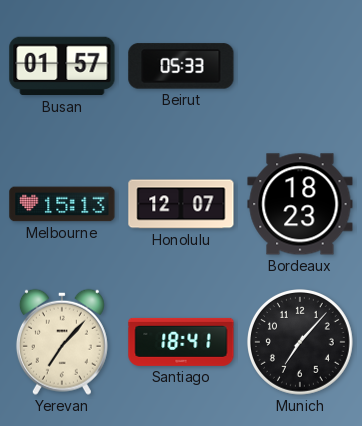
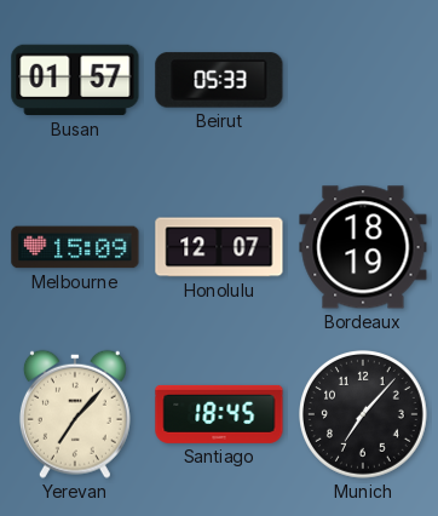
Melbourne: 15:13 -> 15:09
Bordeaux: 18:23 -> 18:19
Santiago: 18:41 -> 18:45
